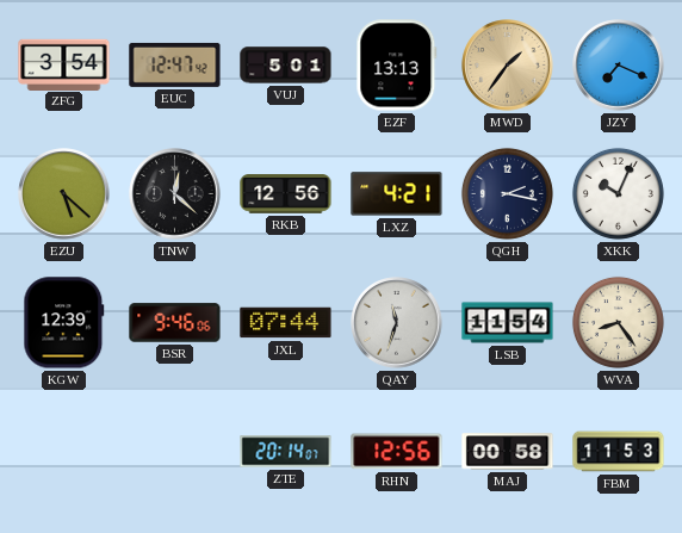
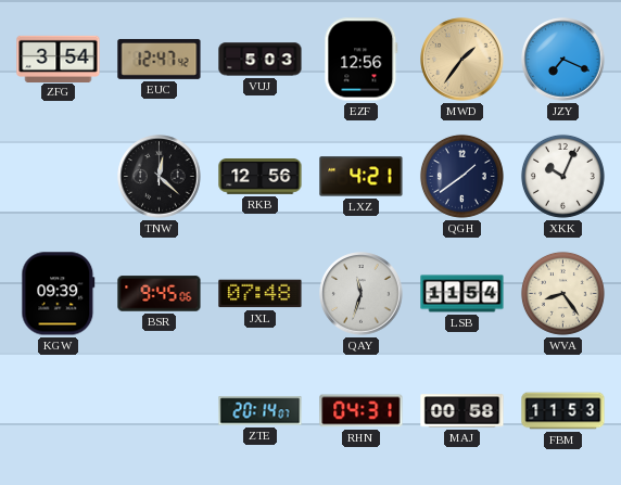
VUJ: 5:01 -> 5:03
EZF: 13:13 -> 12:56
EZU: 5:22 -> none
QGH: 2:17 -> 1:39
KGW: 12:39 -> 09:39
BSR: 9:46 -> 9:45
JXL: 07:44 -> 07:48
RHN: 12:56 -> 04:31
